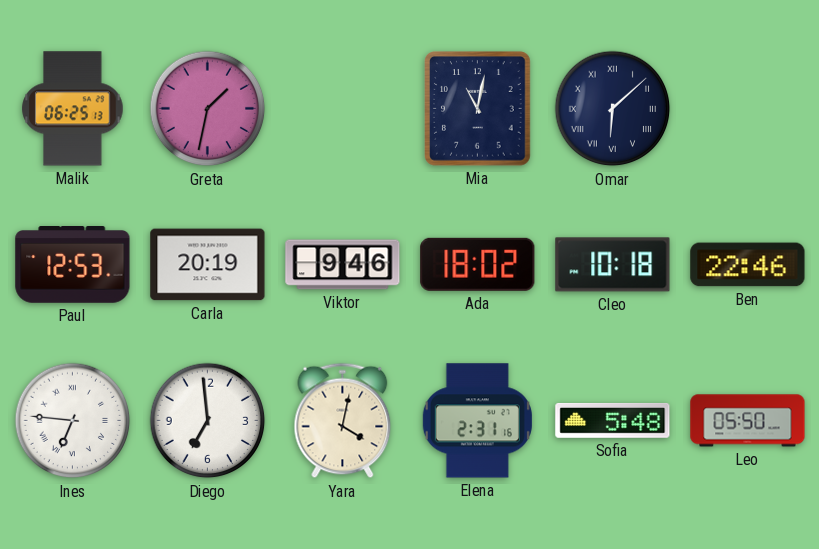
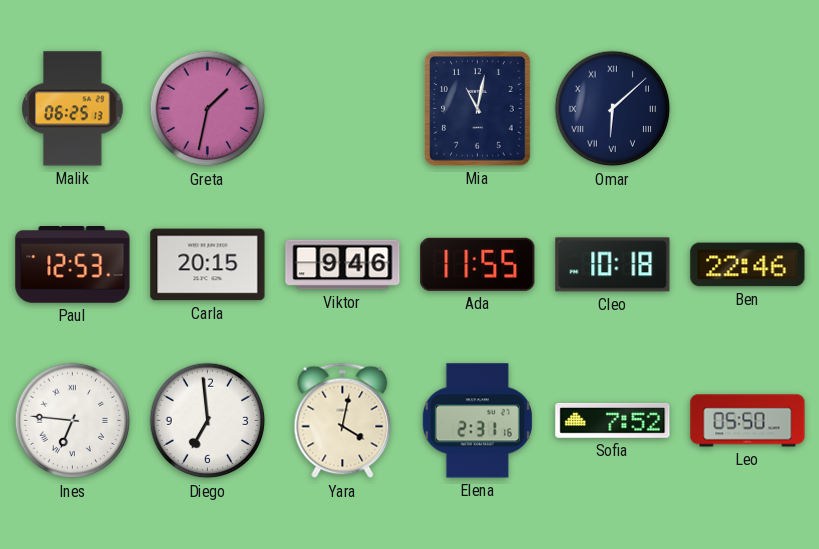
Carla: 20:19 -> 20:15
Ada: 18:02 -> 11:55
Sofia: 5:48 -> 7:52
